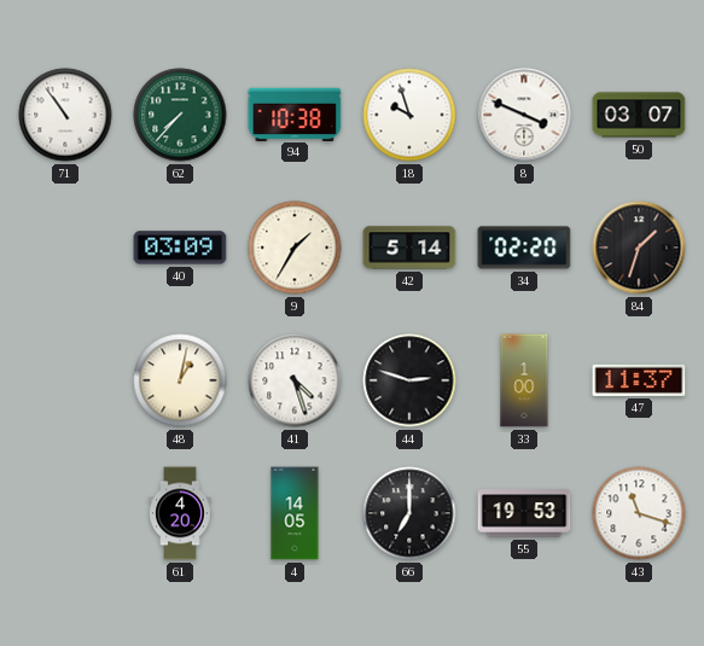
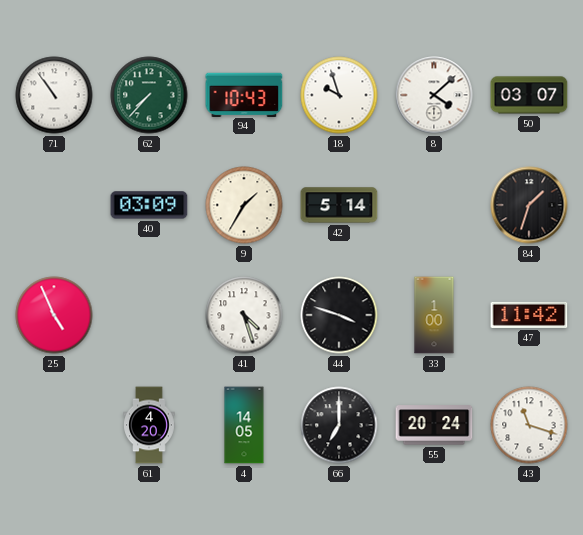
94: 10:38 -> 10:43
8: 3:49 -> 4:08
34: 02:20 -> none
25: none -> 4:56
48: 1:02 -> none
44: 2:48 -> 3:48
47: 11:37 -> 11:42
55: 19:53 -> 20:24
